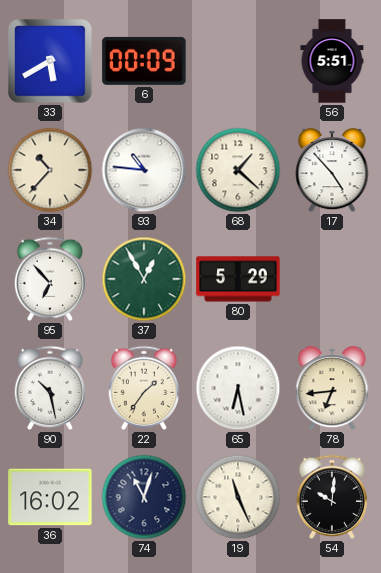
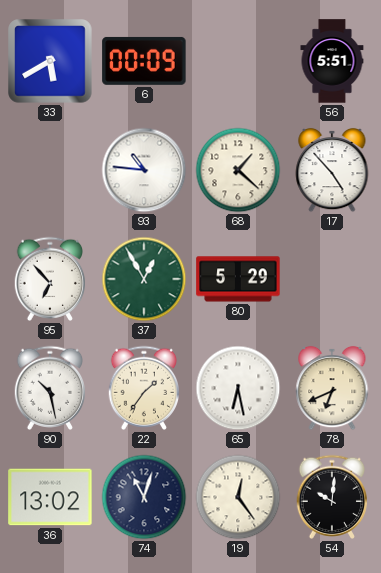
34: 10:37 -> none
78: 6:44 -> 6:41
36: 16:02 -> 13:02
19: 11:26 -> 12:24
